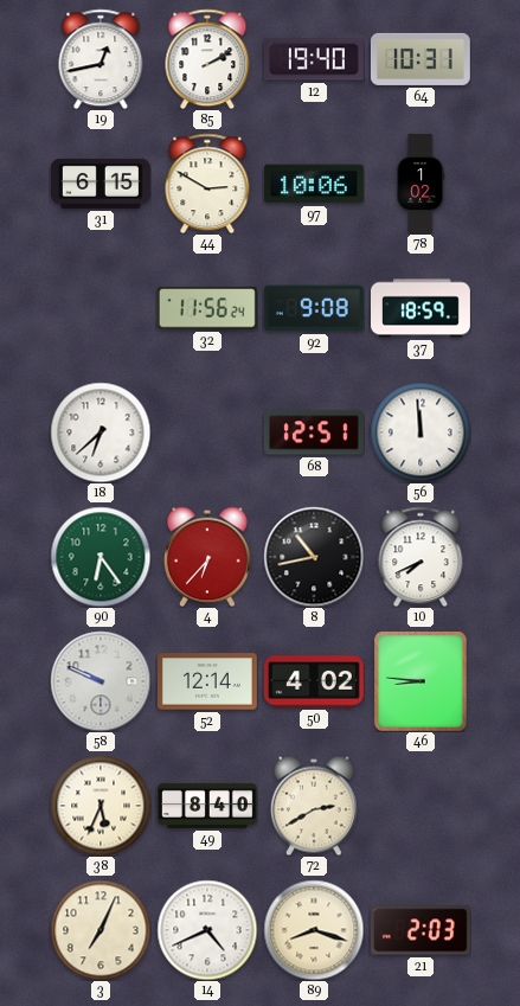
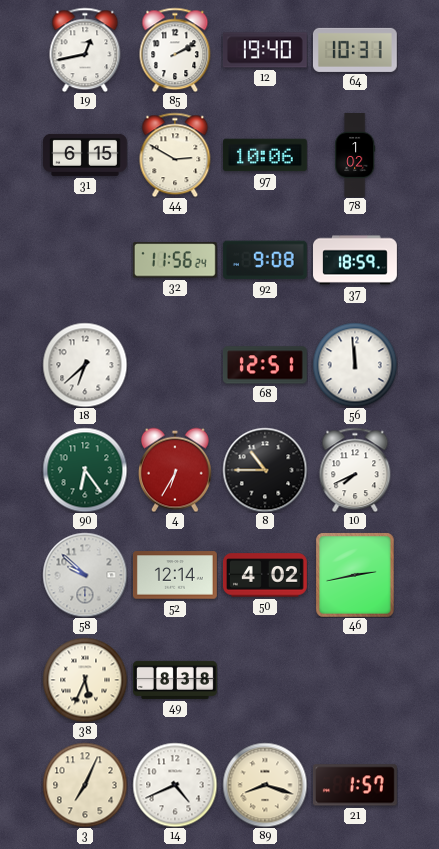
4: 6:37 -> 6:35
8: 10:43 -> 10:45
58: 9:49 -> 9:52
46: 8:46 -> 2:43
49: 8:40 -> 8:38
72: 2:40 -> none
21: 2:03 -> 1:57
